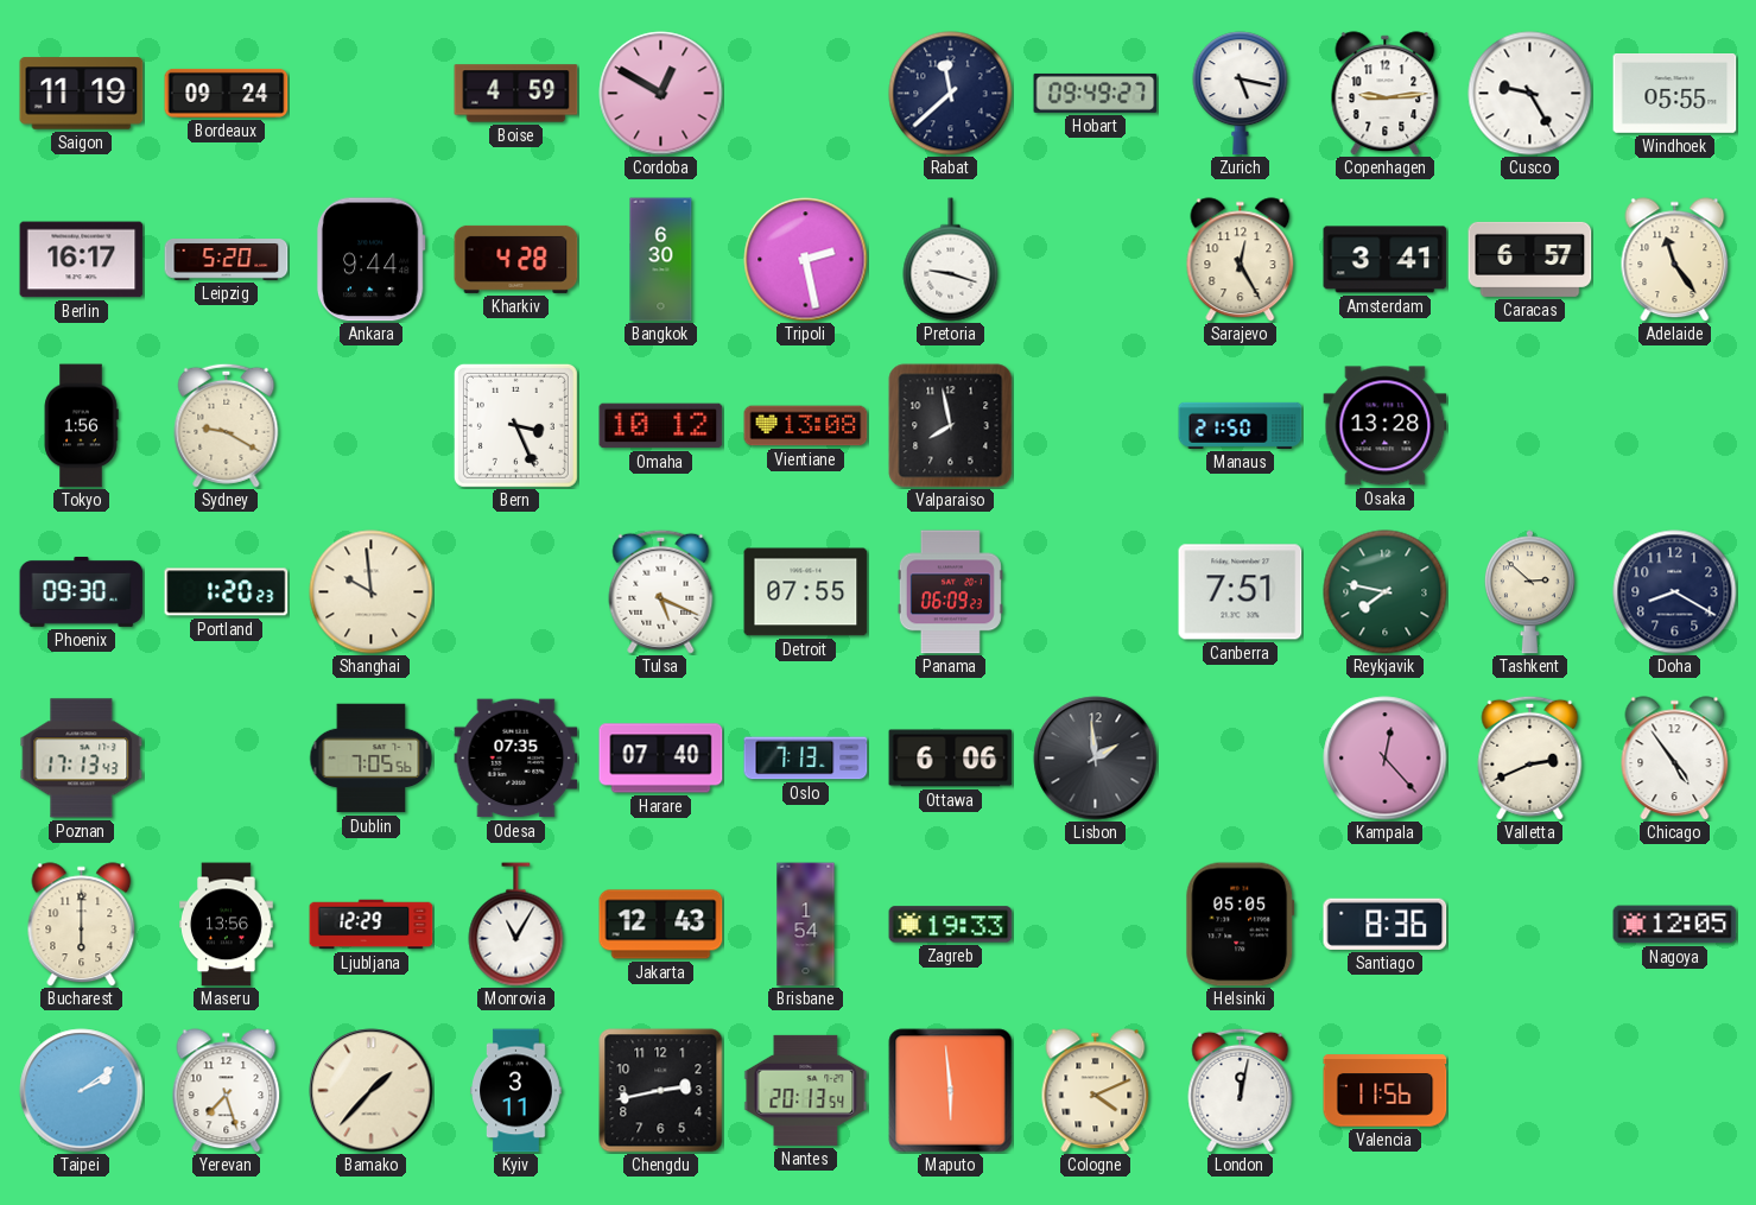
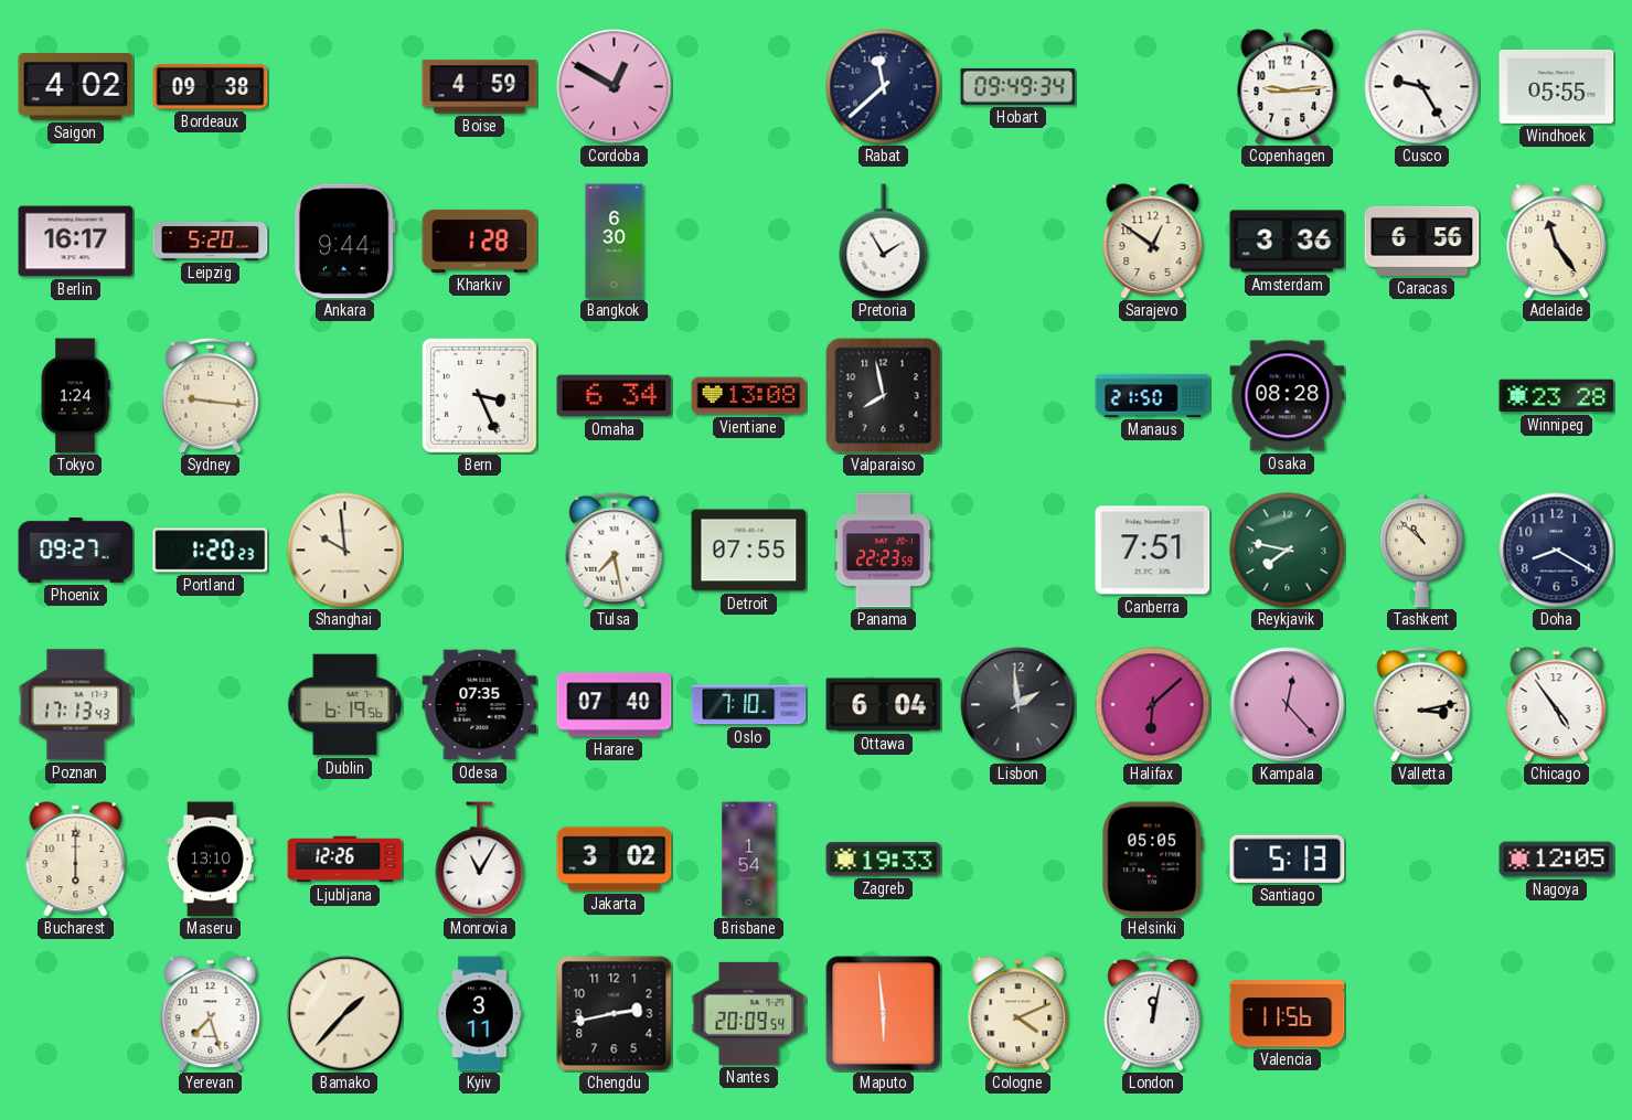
Saigon: 11:19 -> 4:02
Bordeaux: 09:24 -> 09:38
Hobart: 09:49:27 -> 09:49:34
Zurich: 5:17 -> none
Kharkiv: 4:28 -> 1:28
Tripoli: 2:28 -> none
Pretoria: 9:18 -> 1:55
Sarajevo: 12:25 -> 12:51
Amsterdam: 3:41 -> 3:36
Caracas: 6:57 -> 6:56
Tokyo: 1:56 -> 1:24
Sydney: 9:20 -> 9:16
Omaha: 10:12 -> 6:34
Osaka: 13:28 -> 08:28
Winnipeg: none -> 23:28
Phoenix: 09:30 -> 09:27
Tulsa: 5:19 -> 7:28
Panama: 06:09 -> 22:23
Tashkent: 2:52 -> 10:52
Dublin: 7:05 -> 6:19
Oslo: 7:13 -> 7:10
Ottawa: 6:06 -> 6:04
Halifax: none -> 6:08
Valletta: 2:41 -> 3:13
Maseru: 13:56 -> 13:10
Ljubljana: 12:29 -> 12:26
Jakarta: 12:43 -> 3:02
Santiago: 8:36 -> 5:13
Taipei: 2:09 -> none
Nantes: 20:13 -> 20:09
